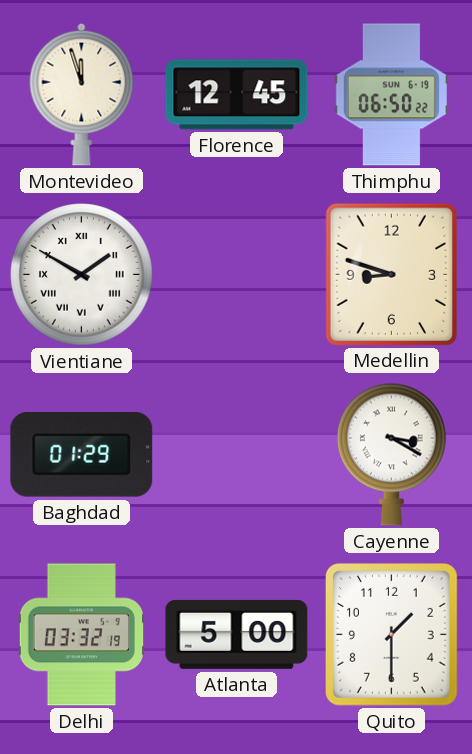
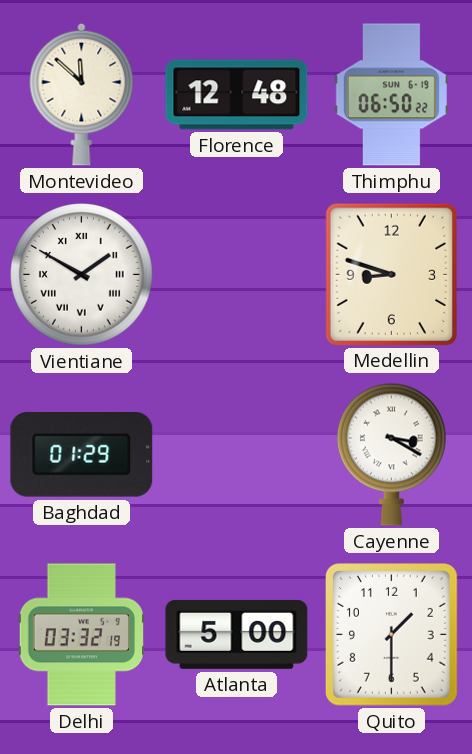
Montevideo: 11:57 -> 11:52
Florence: 12:45 -> 12:48
